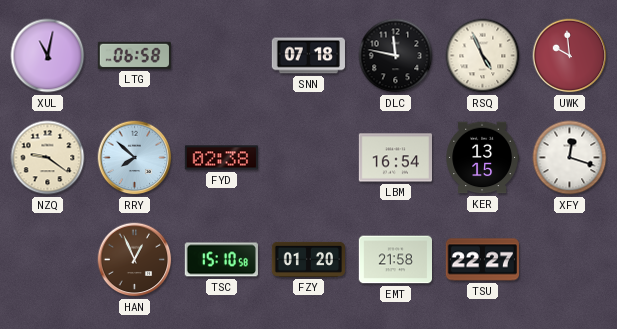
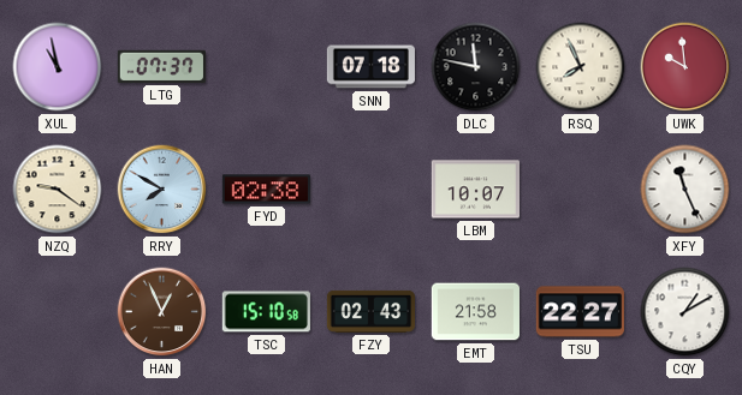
XUL: 11:02 -> 10:58
LTG: 06:58 -> 07:37
RSQ: 4:56 -> 7:56
RRY: 7:52 -> 7:50
LBM: 16:54 -> 10:07
KER: 13:15 -> none
XFY: 12:18 -> 11:26
FZY: 01:20 -> 02:43
CQY: none -> 1:10
